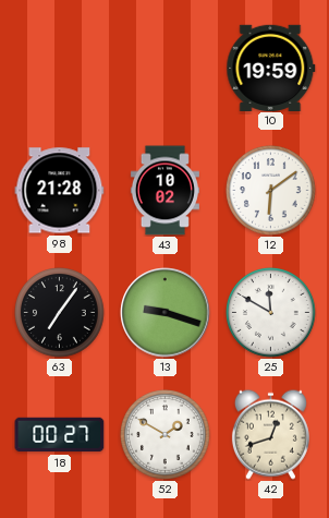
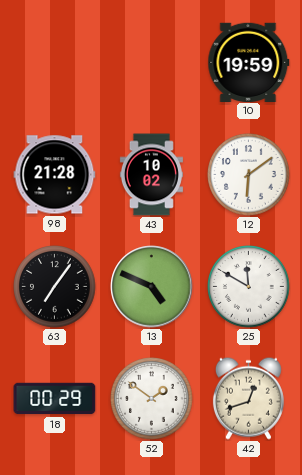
13: 9:18 -> 4:49
18: 00:27 -> 00:29
52: 1:50 -> 1:51
